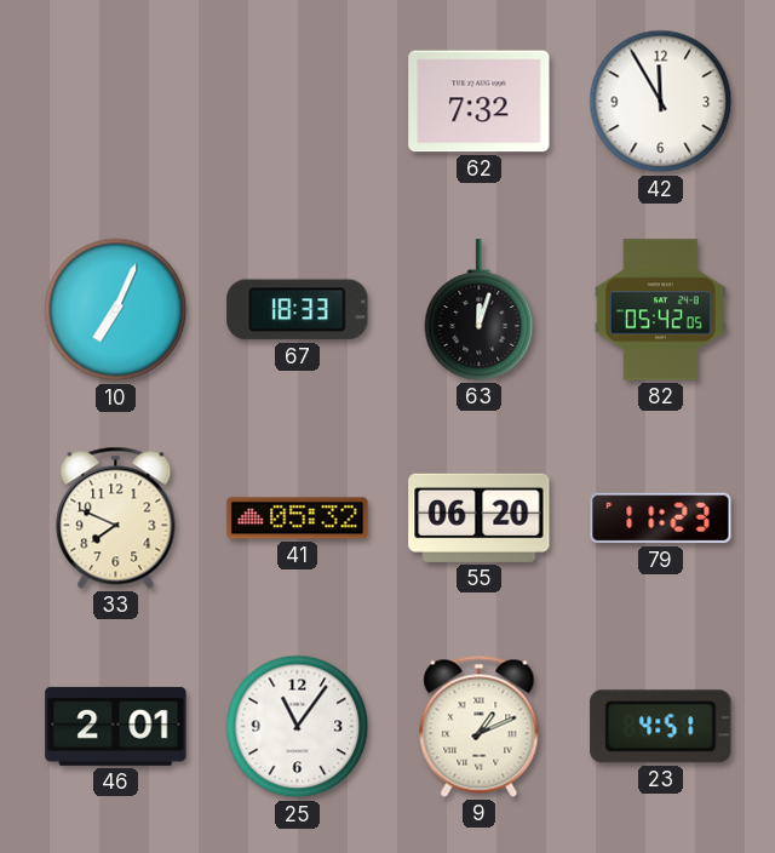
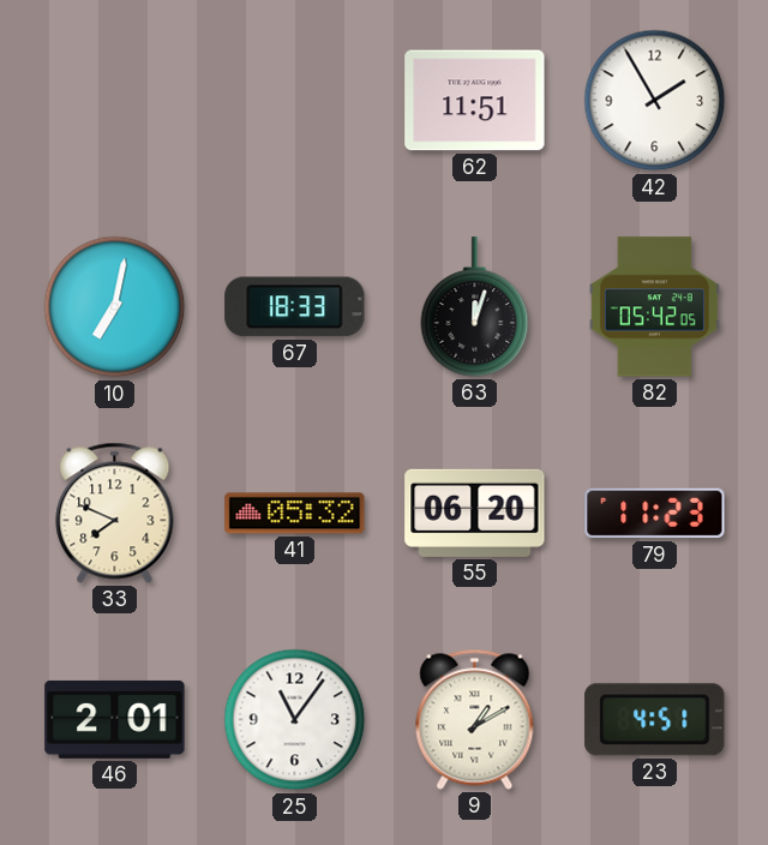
62: 7:32 -> 11:51
42: 11:55 -> 1:55
10: 7:04 -> 7:02
9: 1:11 -> 1:10
